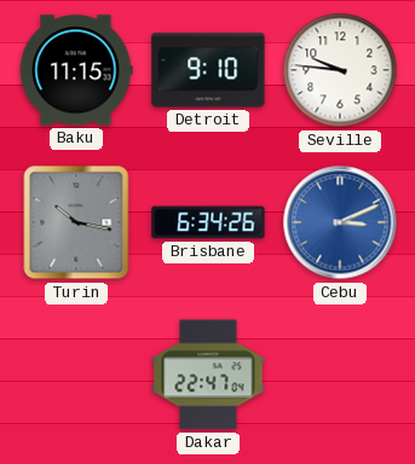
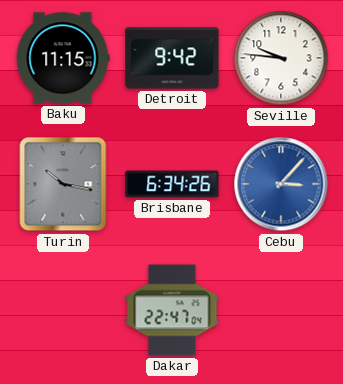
Detroit: 9:10 -> 9:42
Cebu: 3:11 -> 3:07
